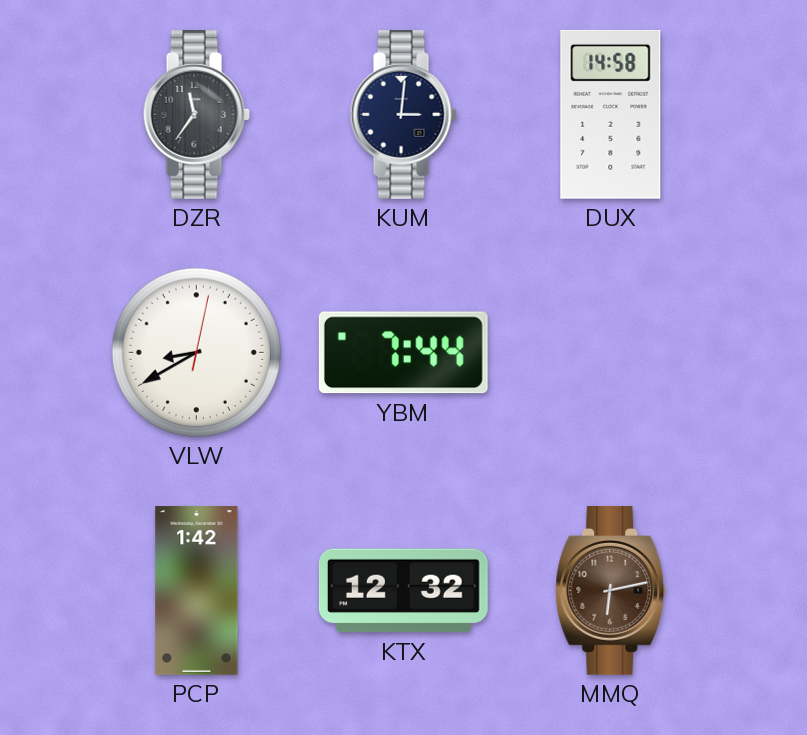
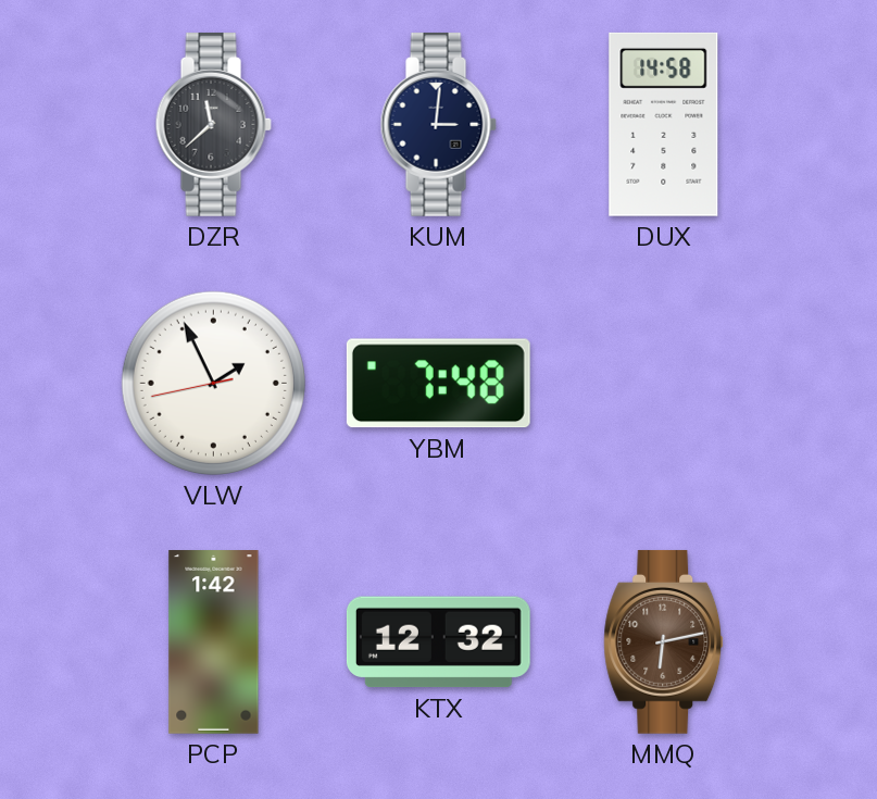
DZR: 11:36 -> 11:38
VLW: 8:40 -> 1:55
YBM: 7:44 -> 7:48
